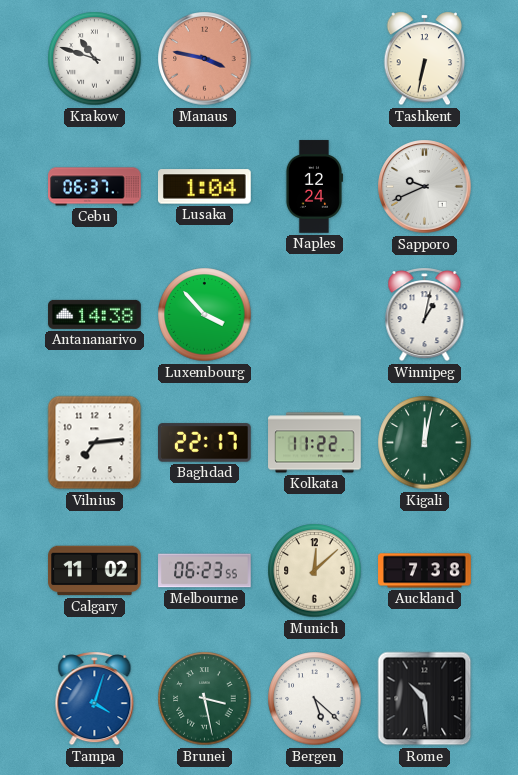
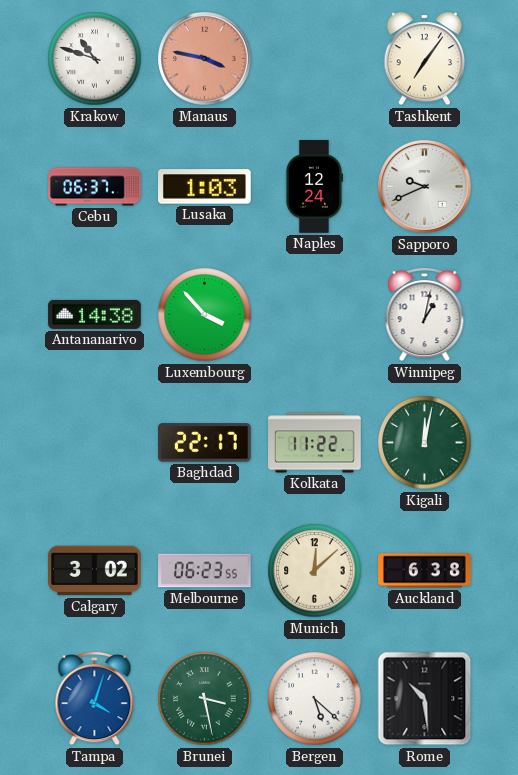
Tashkent: 6:32 -> 7:06
Lusaka: 1:04 -> 1:03
Vilnius: 7:14 -> none
Calgary: 11:02 -> 3:02
Auckland: 7:38 -> 6:38
